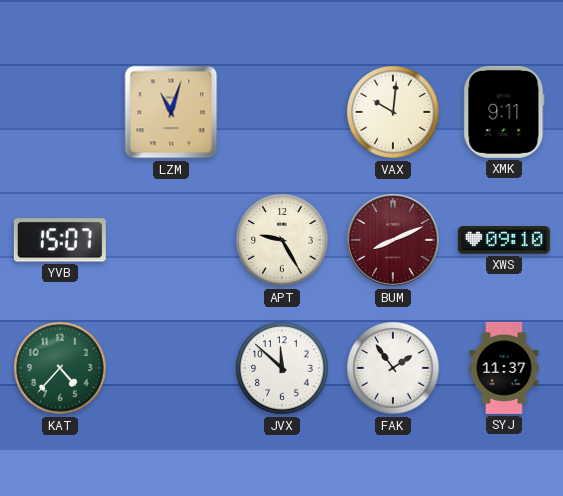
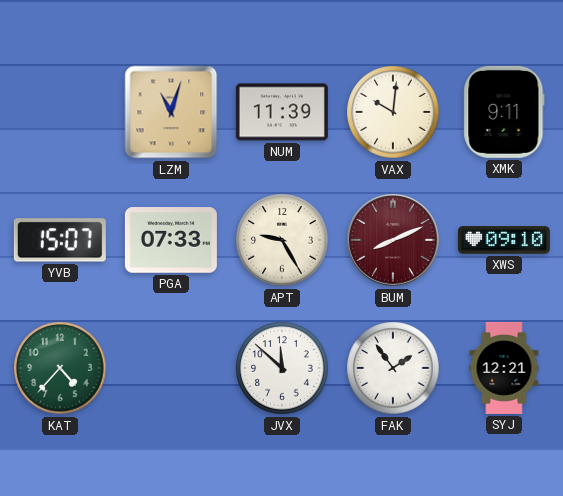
NUM: none -> 11:39
PGA: none -> 07:33
SYJ: 11:37 -> 12:21
